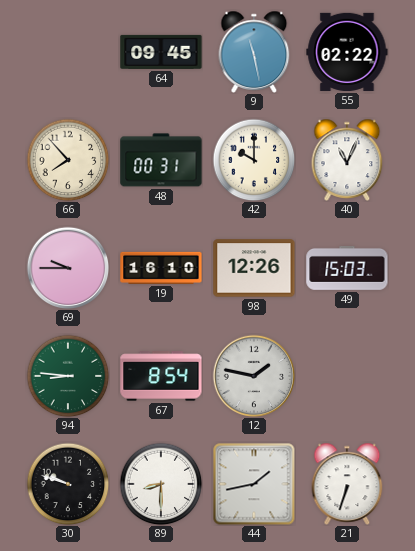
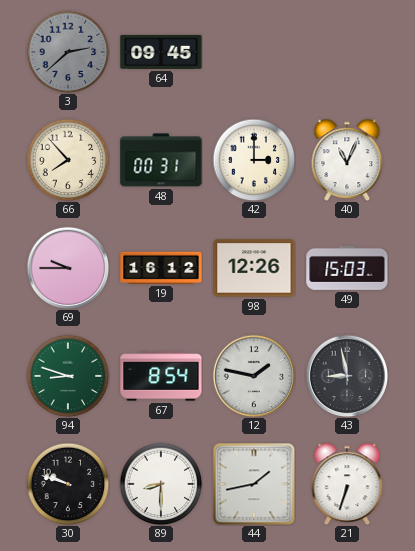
3: none -> 2:38
9: 11:28 -> none
55: 02:22 -> none
42: 10:00 -> 3:00
19: 16:10 -> 16:12
94: 8:46 -> 8:48
43: none -> 8:58
